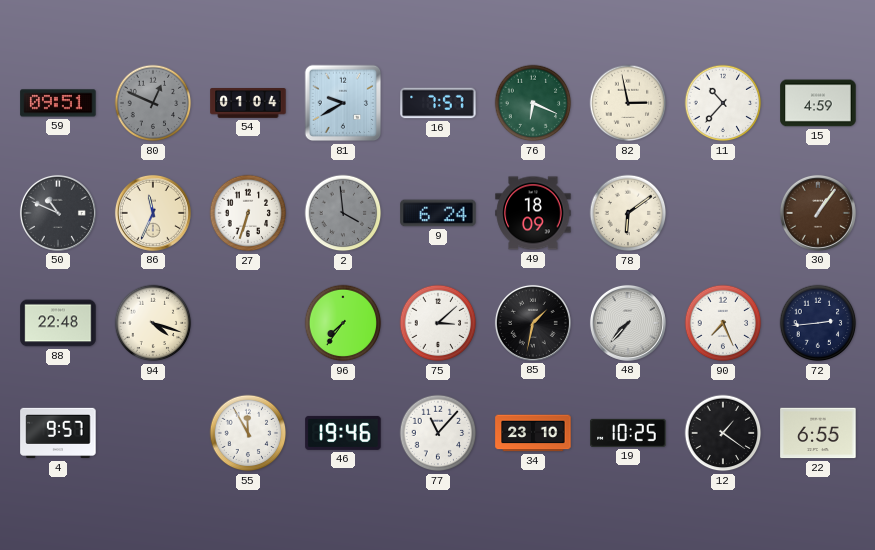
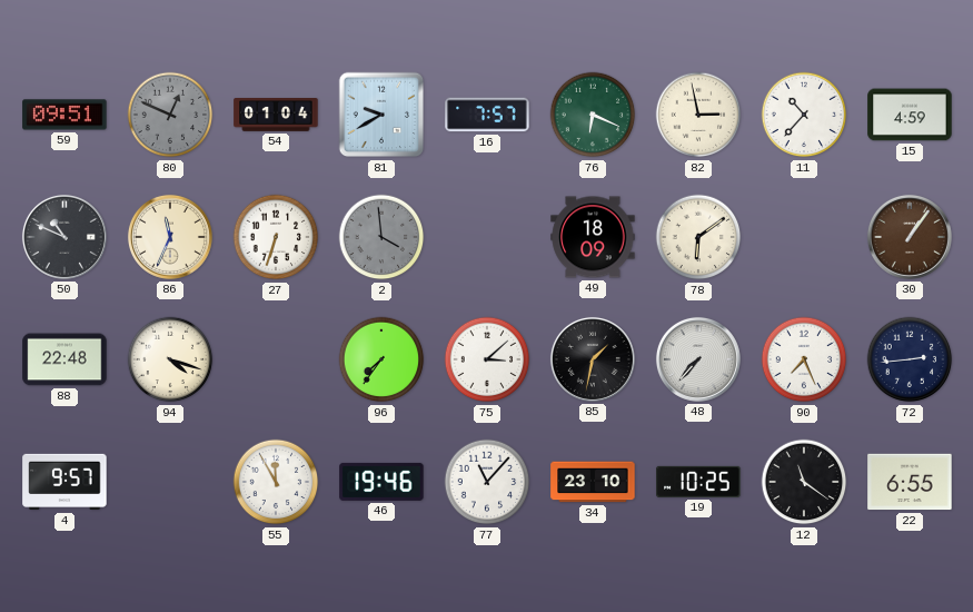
9: 6:24 -> none
12: 1:21 -> 11:21
